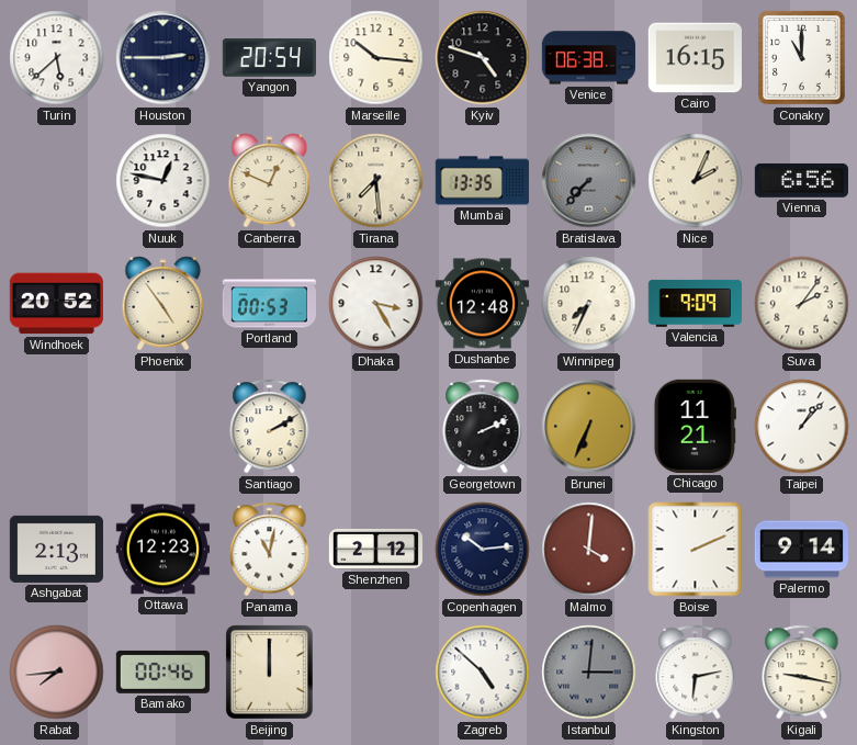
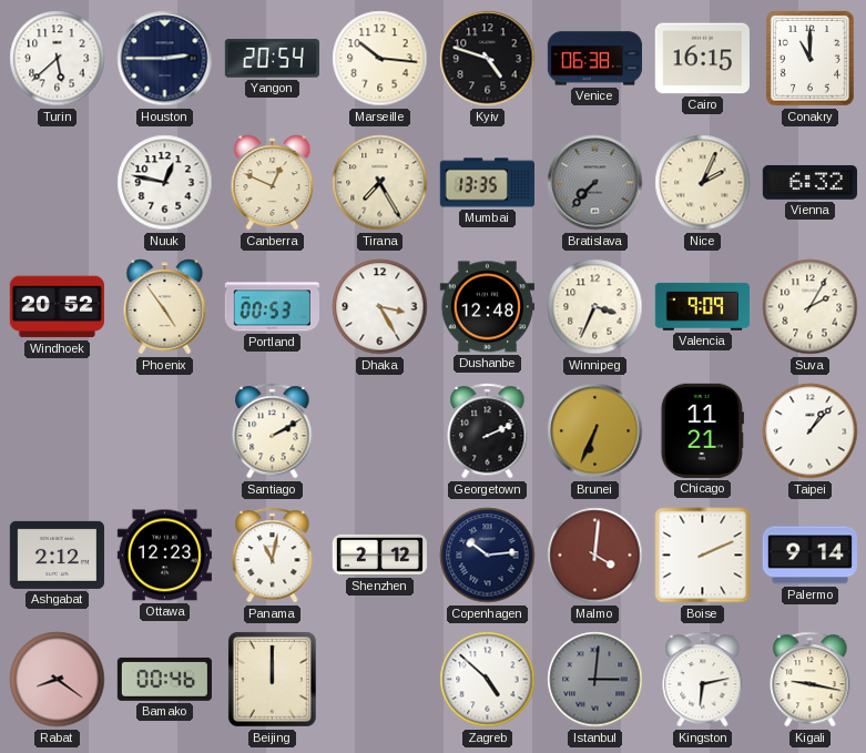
Tirana: 7:29 -> 7:25
Vienna: 6:56 -> 6:32
Winnipeg: 7:34 -> 3:34
Suva: 2:06 -> 2:05
Ashgabat: 2:13 -> 2:12
Rabat: 7:44 -> 8:21
